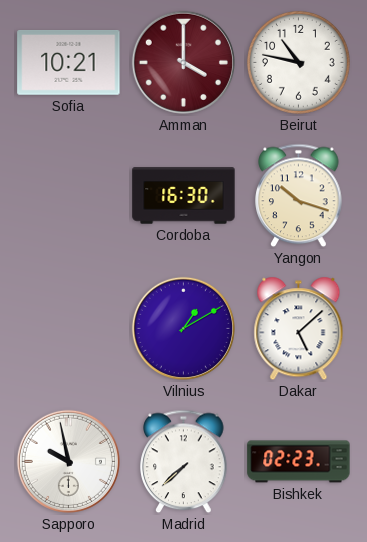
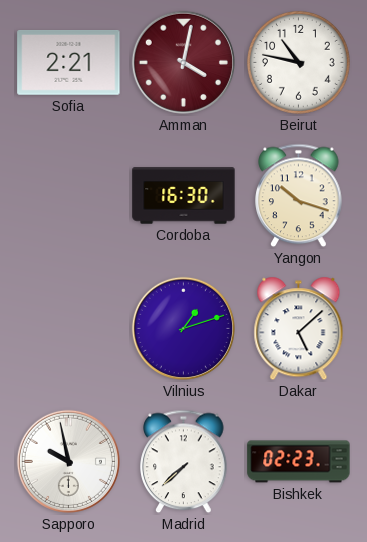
Sofia: 10:21 -> 2:21
Amman: 4:00 -> 4:02
Vilnius: 1:10 -> 1:12
